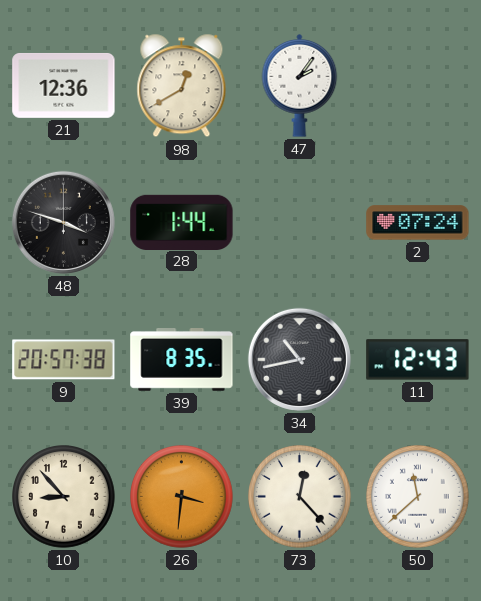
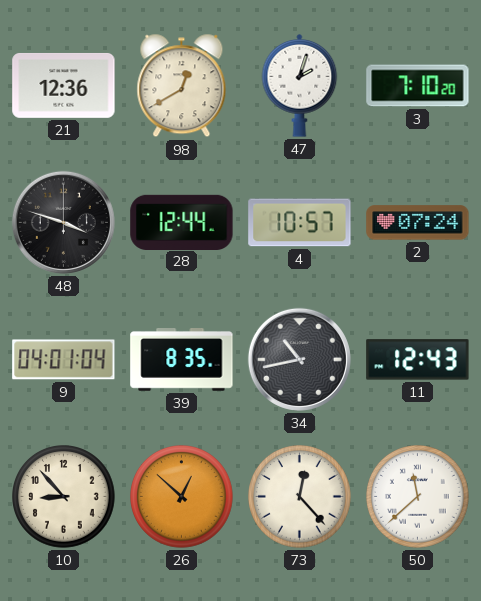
47: 2:06 -> 2:03
3: none -> 7:10
28: 1:44 -> 12:44
4: none -> 10:57
9: 20:57 -> 04:01
26: 3:31 -> 12:52
